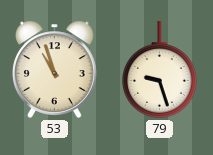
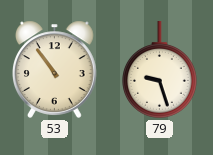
53: 10:57 -> 10:54
